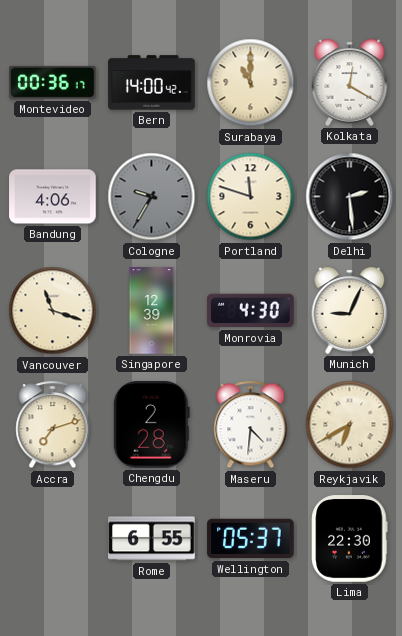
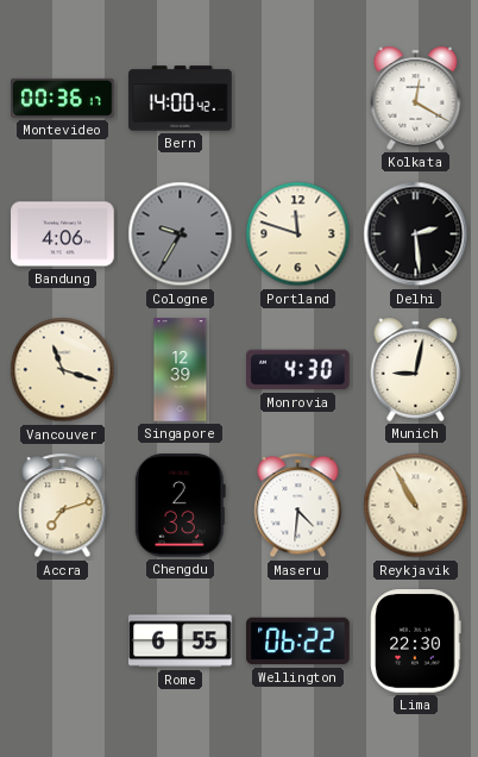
Surabaya: 11:00 -> none
Munich: 9:04 -> 9:02
Chengdu: 2:28 -> 2:33
Reykjavik: 6:40 -> 10:55
Wellington: 05:37 -> 06:22
